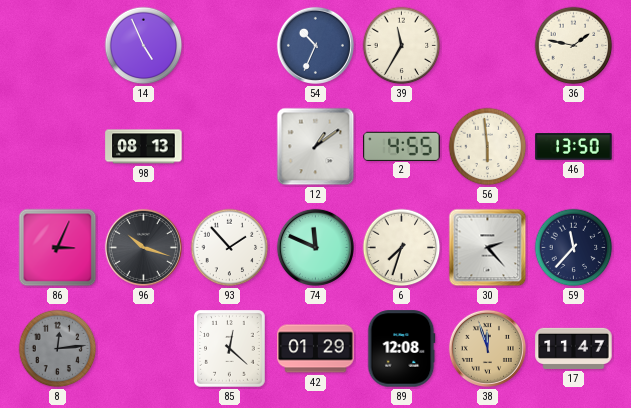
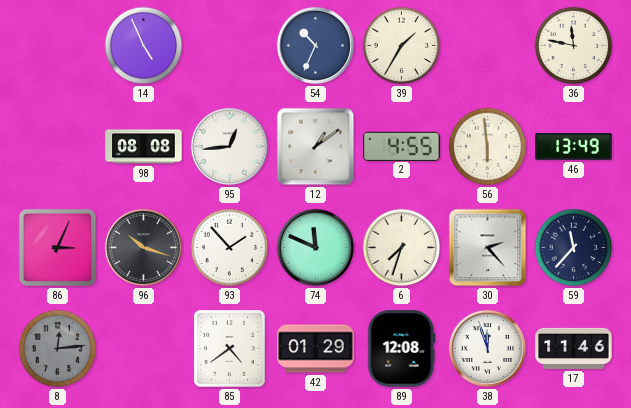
39: 11:35 -> 1:35
36: 1:47 -> 11:47
98: 08:13 -> 08:08
95: none -> 12:44
46: 13:50 -> 13:49
85: 12:22 -> 4:39
38 dial: champagne -> white
17: 11:47 -> 11:46
